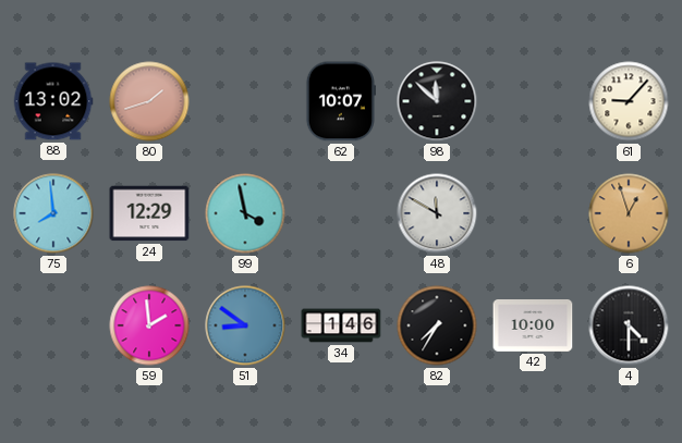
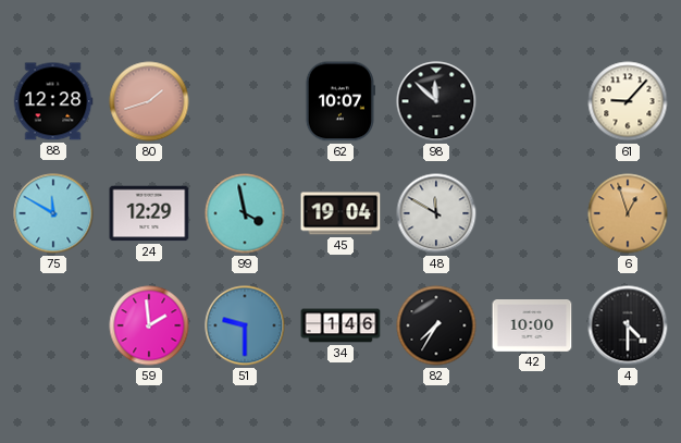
88: 13:02 -> 12:28
75: 7:59 -> 11:50
45: none -> 19:04
51: 8:51 -> 9:30
